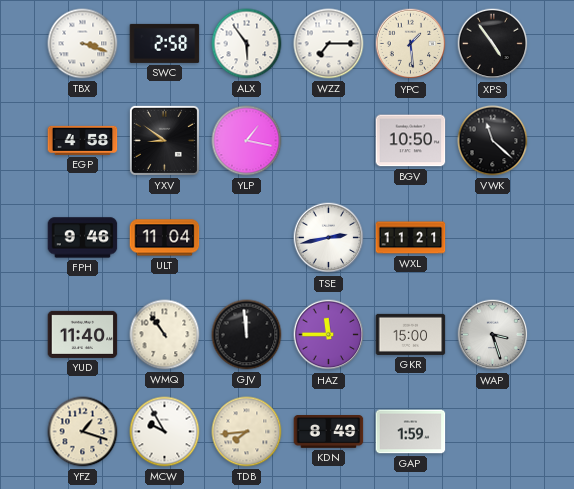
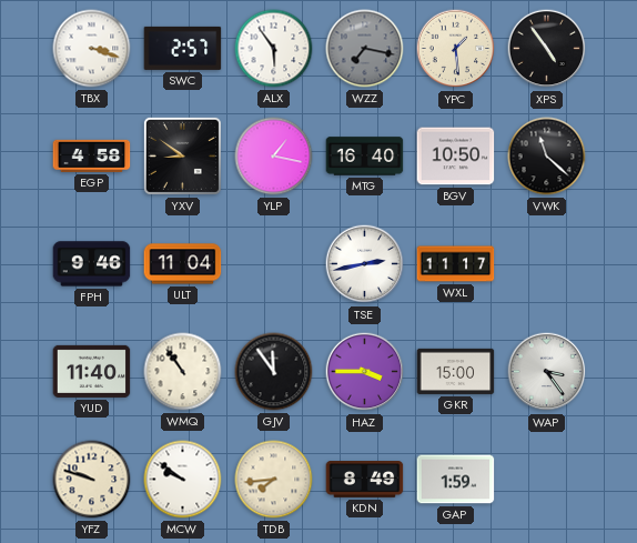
SWC: 2:58 -> 2:57
WZZ: 7:15 -> 7:17
WZZ dial: white -> grey
MTG: none -> 16:40
WXL: 11:21 -> 11:17
GJV: 11:59 -> 11:54
HAZ: 11:45 -> 3:45
WAP: 3:27 -> 3:24
YFZ: 1:18 -> 9:48
MCW: 9:55 -> 9:51
